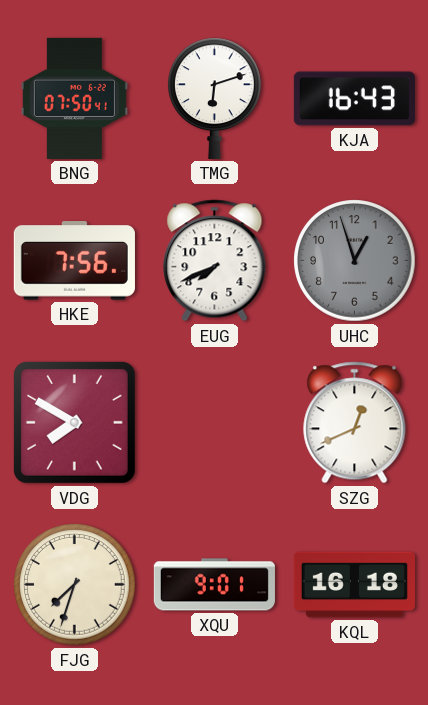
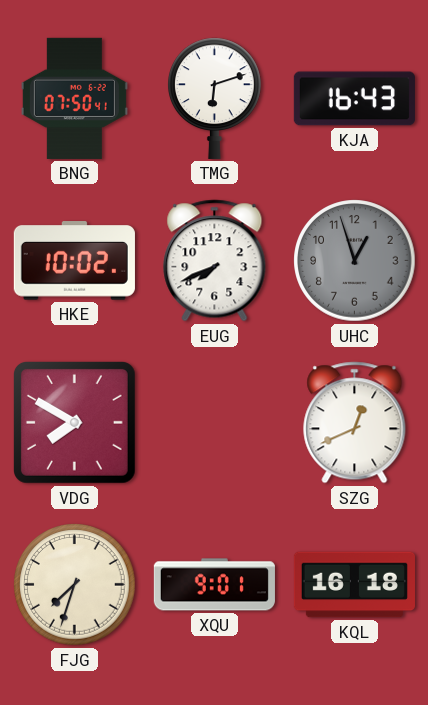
HKE: 7:56 -> 10:02
